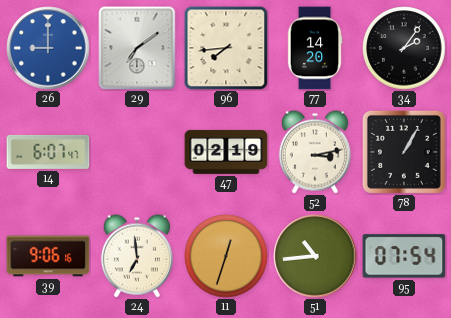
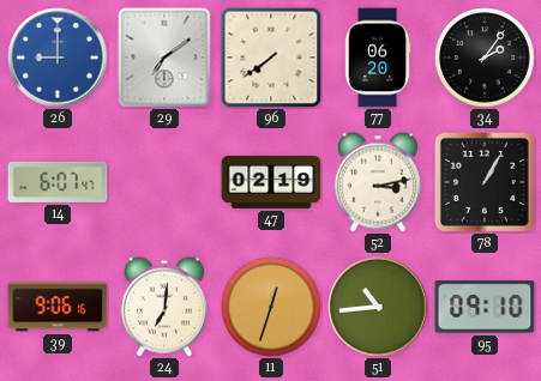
96: 7:44 -> 7:39
77: 14:20 -> 06:20
24: 6:59 -> 7:01
95: 07:54 -> 09:10
